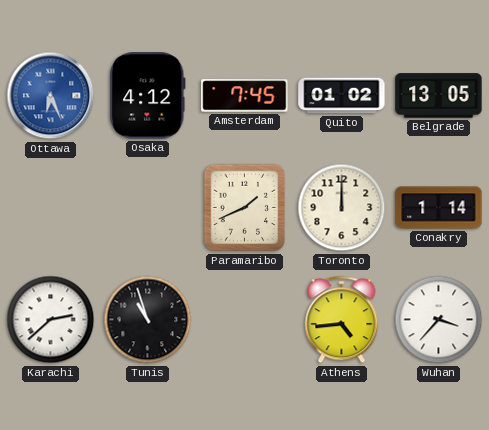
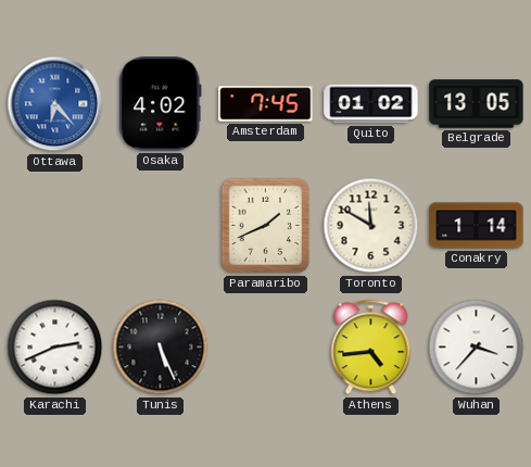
Ottawa: 6:26 -> 6:23
Osaka: 4:12 -> 4:02
Toronto: 12:00 -> 11:50
Karachi: 2:38 -> 2:41
Tunis: 10:57 -> 5:26
